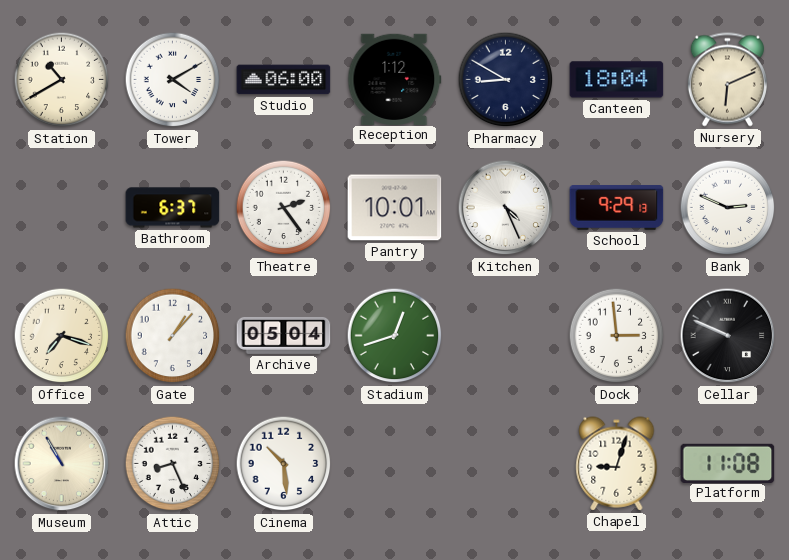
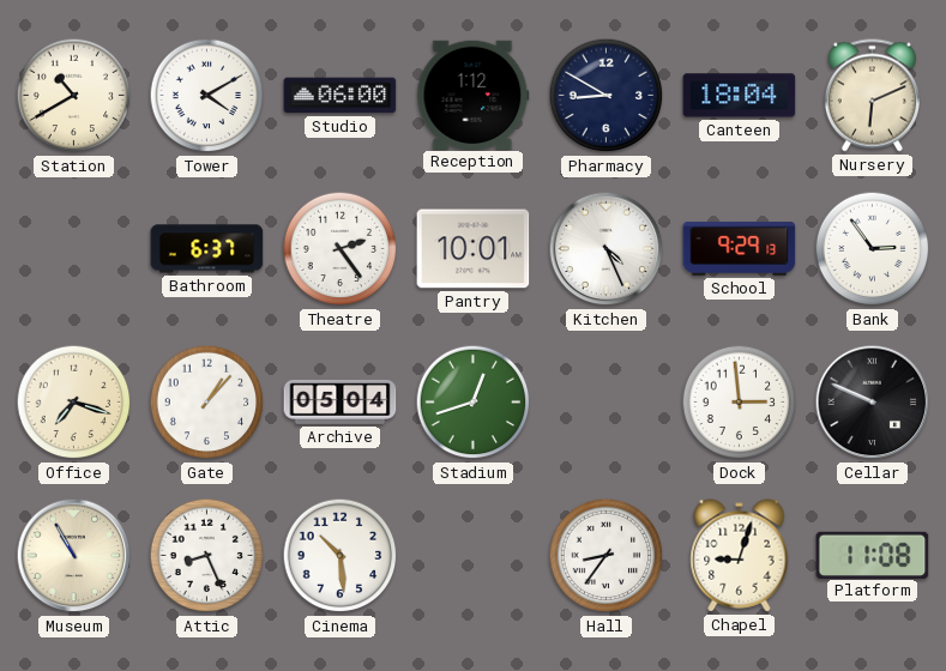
Bank: 2:49 -> 2:54
Hall: none -> 8:36
